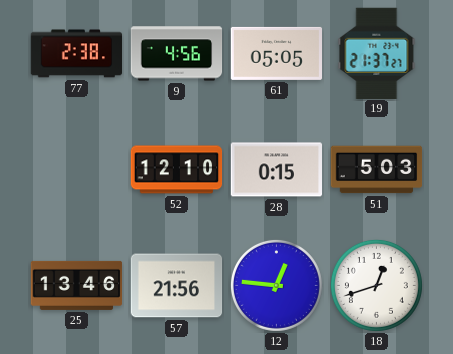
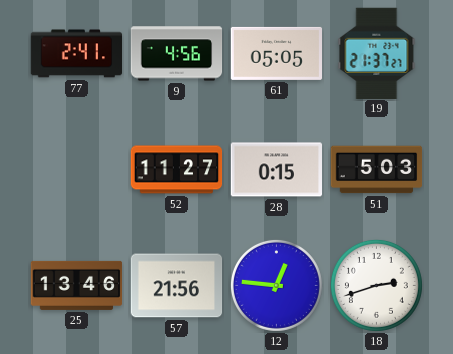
77: 2:38 -> 2:41
52: 12:10 -> 11:27
18: 12:42 -> 2:42
